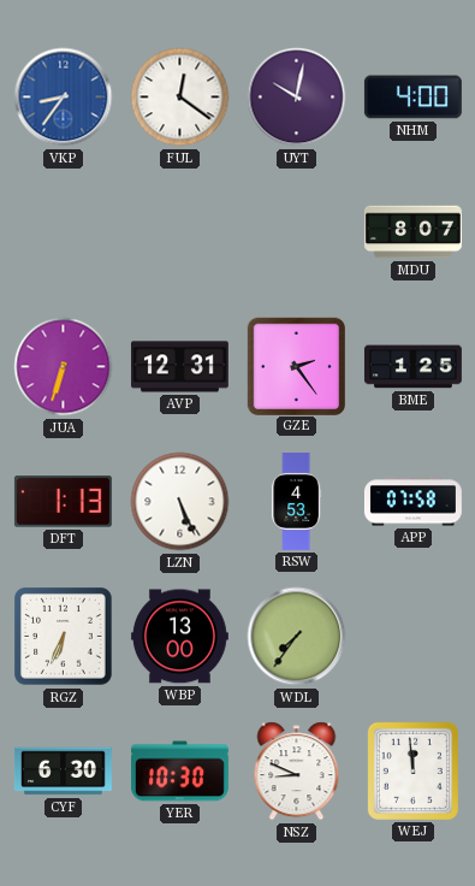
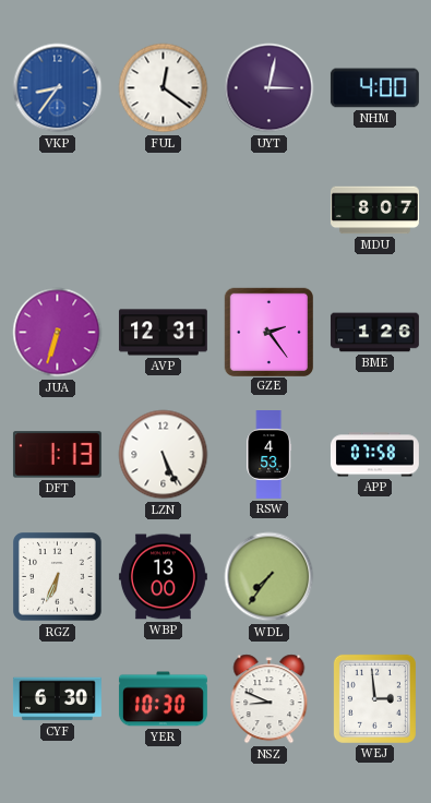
UYT: 10:02 -> 3:02
BME: 1:25 -> 1:26
WEJ: 11:59 -> 2:59
